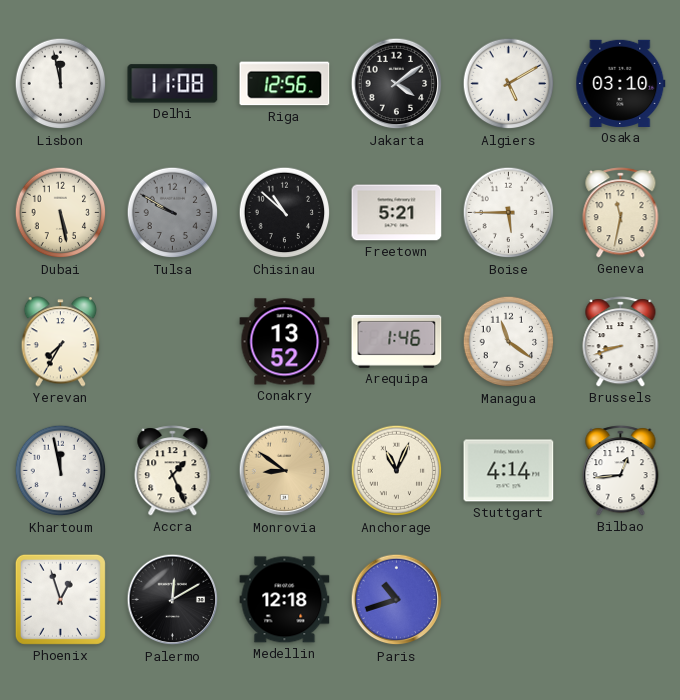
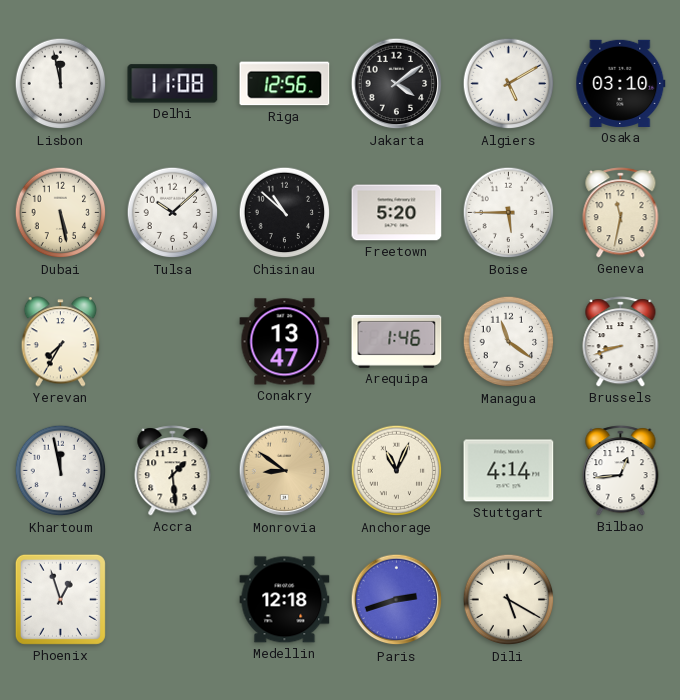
Tulsa: 9:50 -> 10:08
Tulsa dial: grey -> white
Freetown: 5:21 -> 5:20
Conakry: 13:52 -> 13:47
Accra: 1:26 -> 1:29
Palermo: 12:10 -> none
Paris: 10:42 -> 2:42
Dili: none -> 5:20
